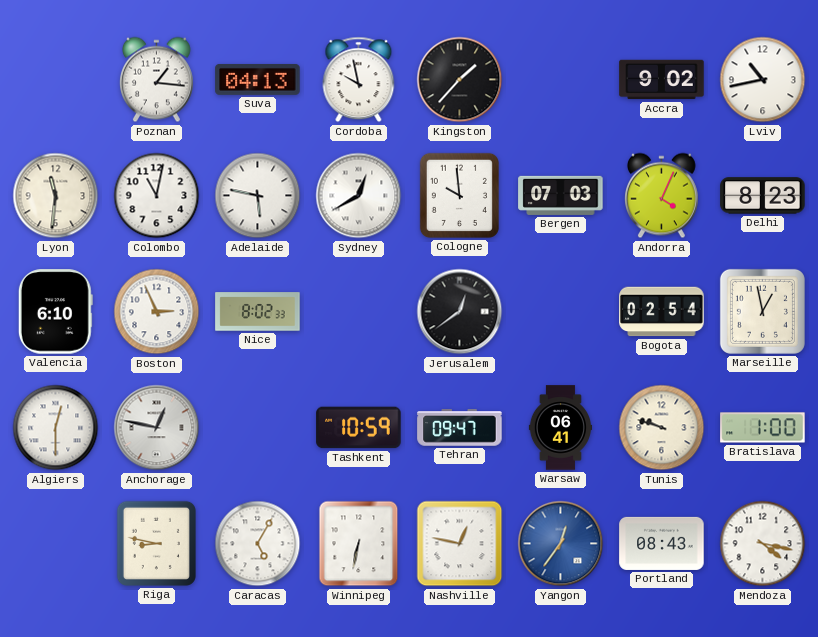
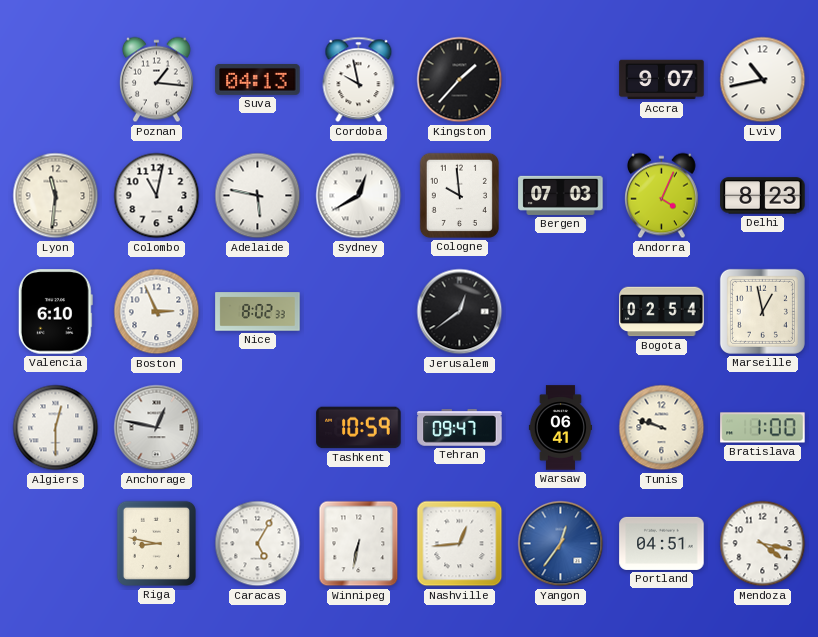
Accra: 9:02 -> 9:07
Nashville: 12:47 -> 12:44
Portland: 08:43 -> 04:51
